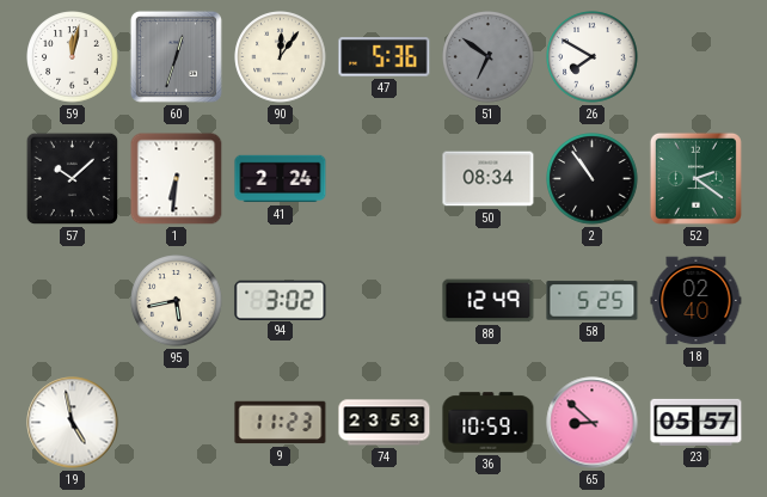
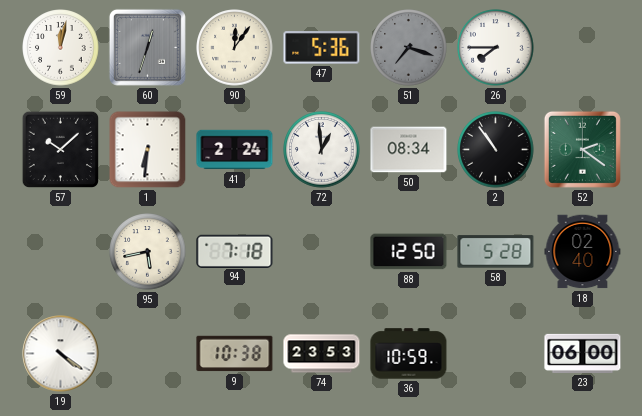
51: 6:51 -> 7:18
26: 7:50 -> 7:45
72: none -> 12:59
94: 3:02 -> 7:18
88: 12:49 -> 12:50
58: 5:25 -> 5:28
19: 4:58 -> 4:21
9: 11:23 -> 10:38
65: 8:52 -> none
23: 05:57 -> 06:00
